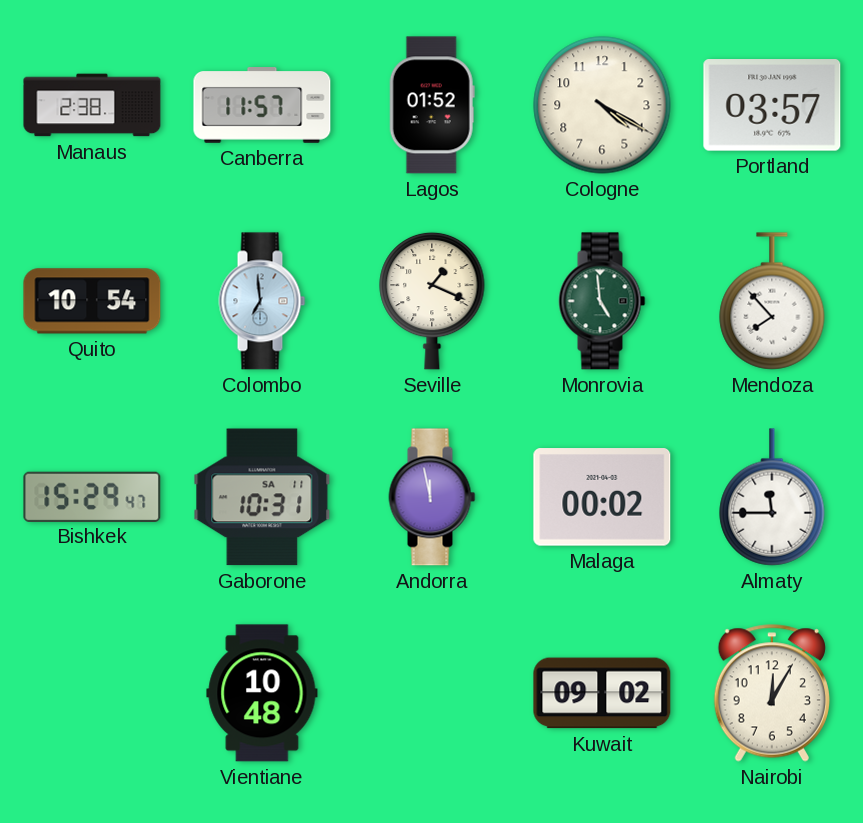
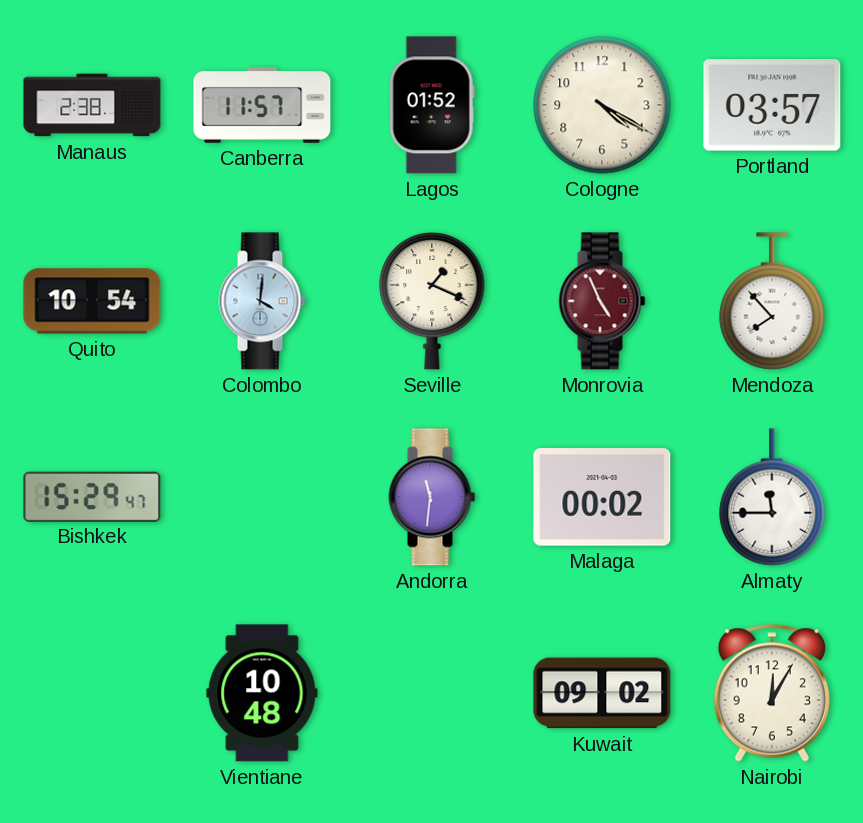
Colombo: 6:59 -> 4:01
Monrovia: 4:59 -> 4:56
Monrovia dial: green -> burgundy
Gaborone: 10:31 -> none
Andorra: 11:58 -> 11:31
